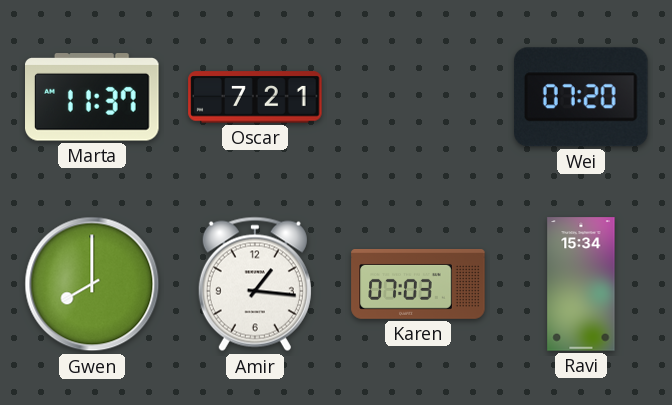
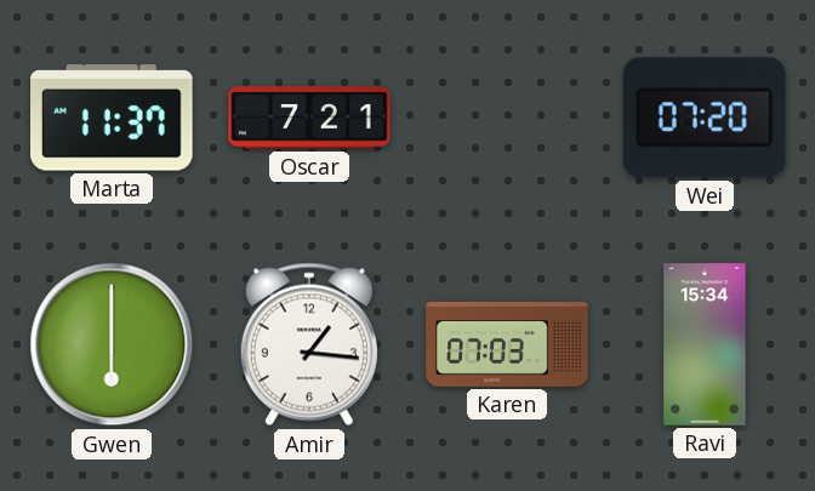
Gwen: 8:00 -> 6:00
